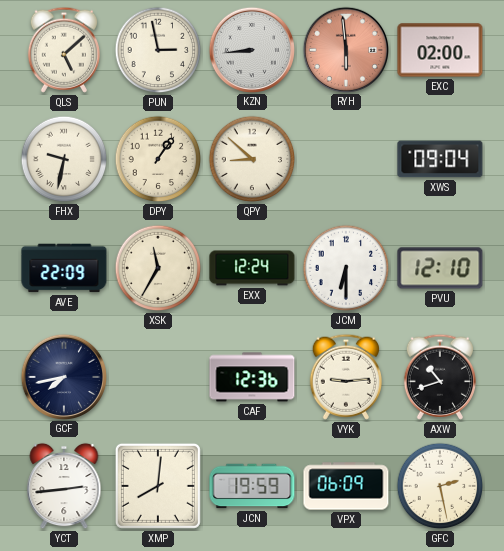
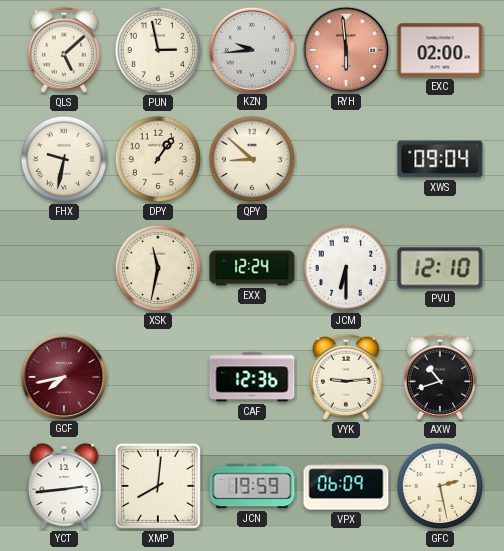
KZN: 8:44 -> 9:44
AVE: 22:09 -> none
XSK: 11:35 -> 11:32
GCF dial: navy -> burgundy
